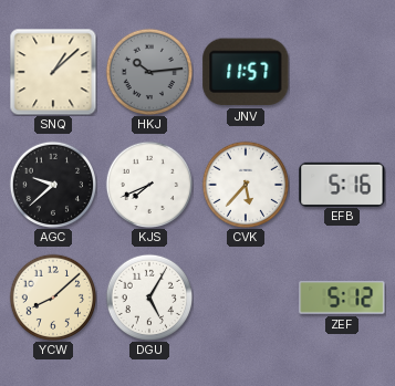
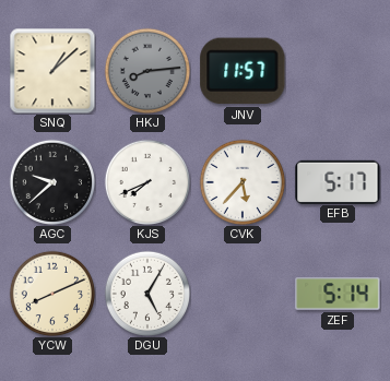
HKJ: 10:14 -> 8:14
EFB: 5:16 -> 5:17
YCW: 8:08 -> 8:11
ZEF: 5:12 -> 5:14
